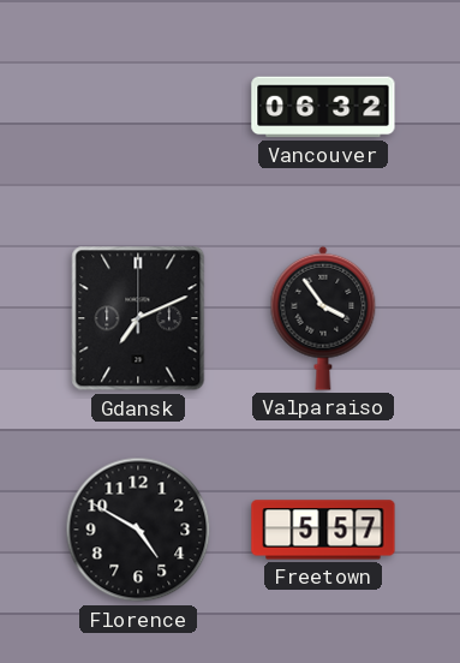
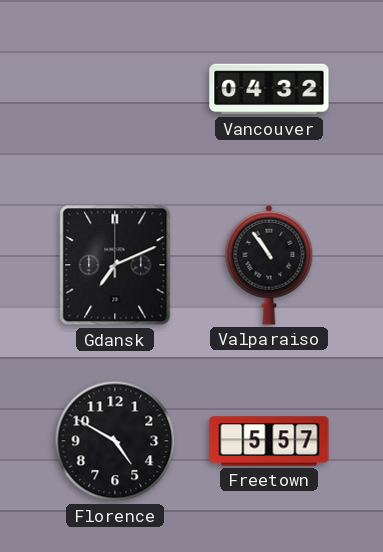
Vancouver: 06:32 -> 04:32
Valparaiso: 3:54 -> 10:54
